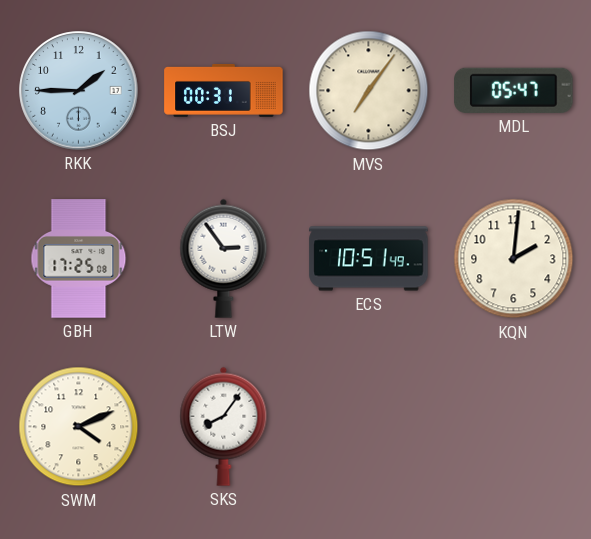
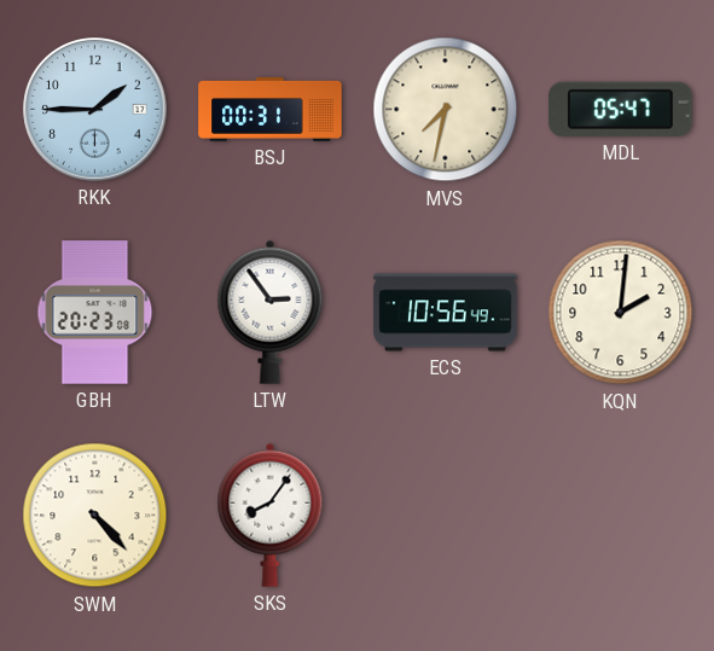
MVS: 7:06 -> 7:32
GBH: 17:25 -> 20:23
ECS: 10:51 -> 10:56
SWM: 4:11 -> 4:23
